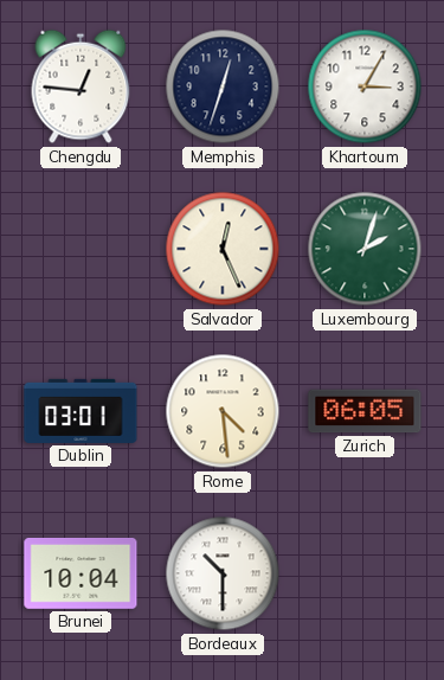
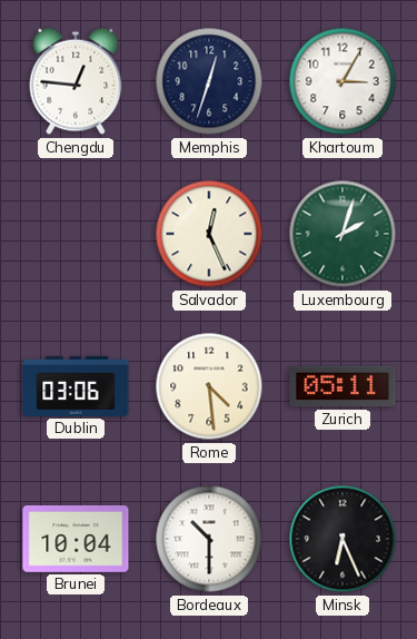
Dublin: 03:01 -> 03:06
Zurich: 06:05 -> 05:11
Minsk: none -> 6:26
